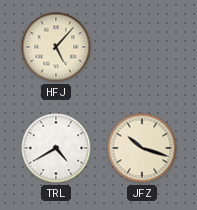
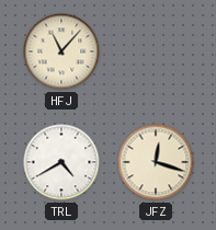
HFJ: 5:07 -> 11:07
JFZ: 10:18 -> 12:18
